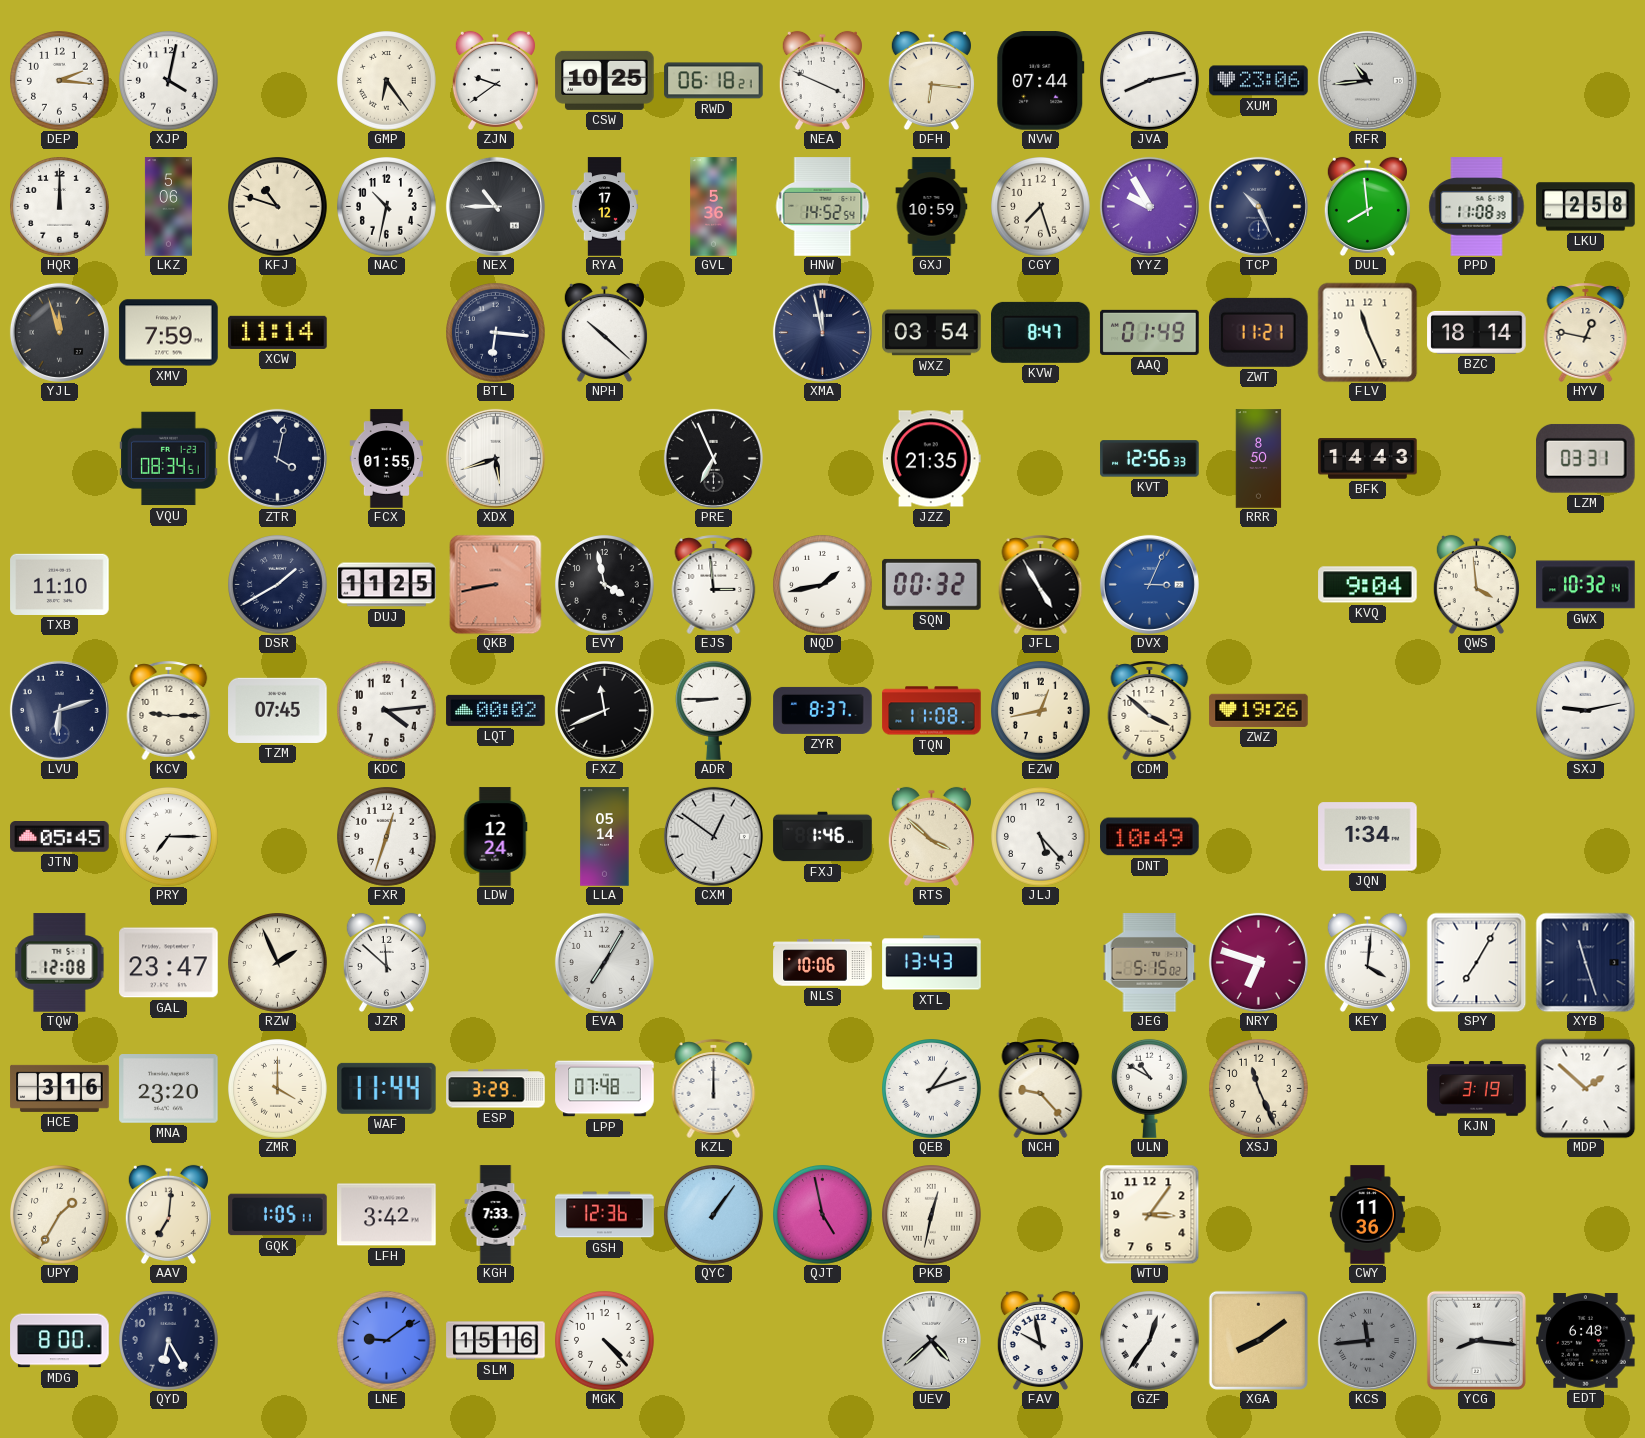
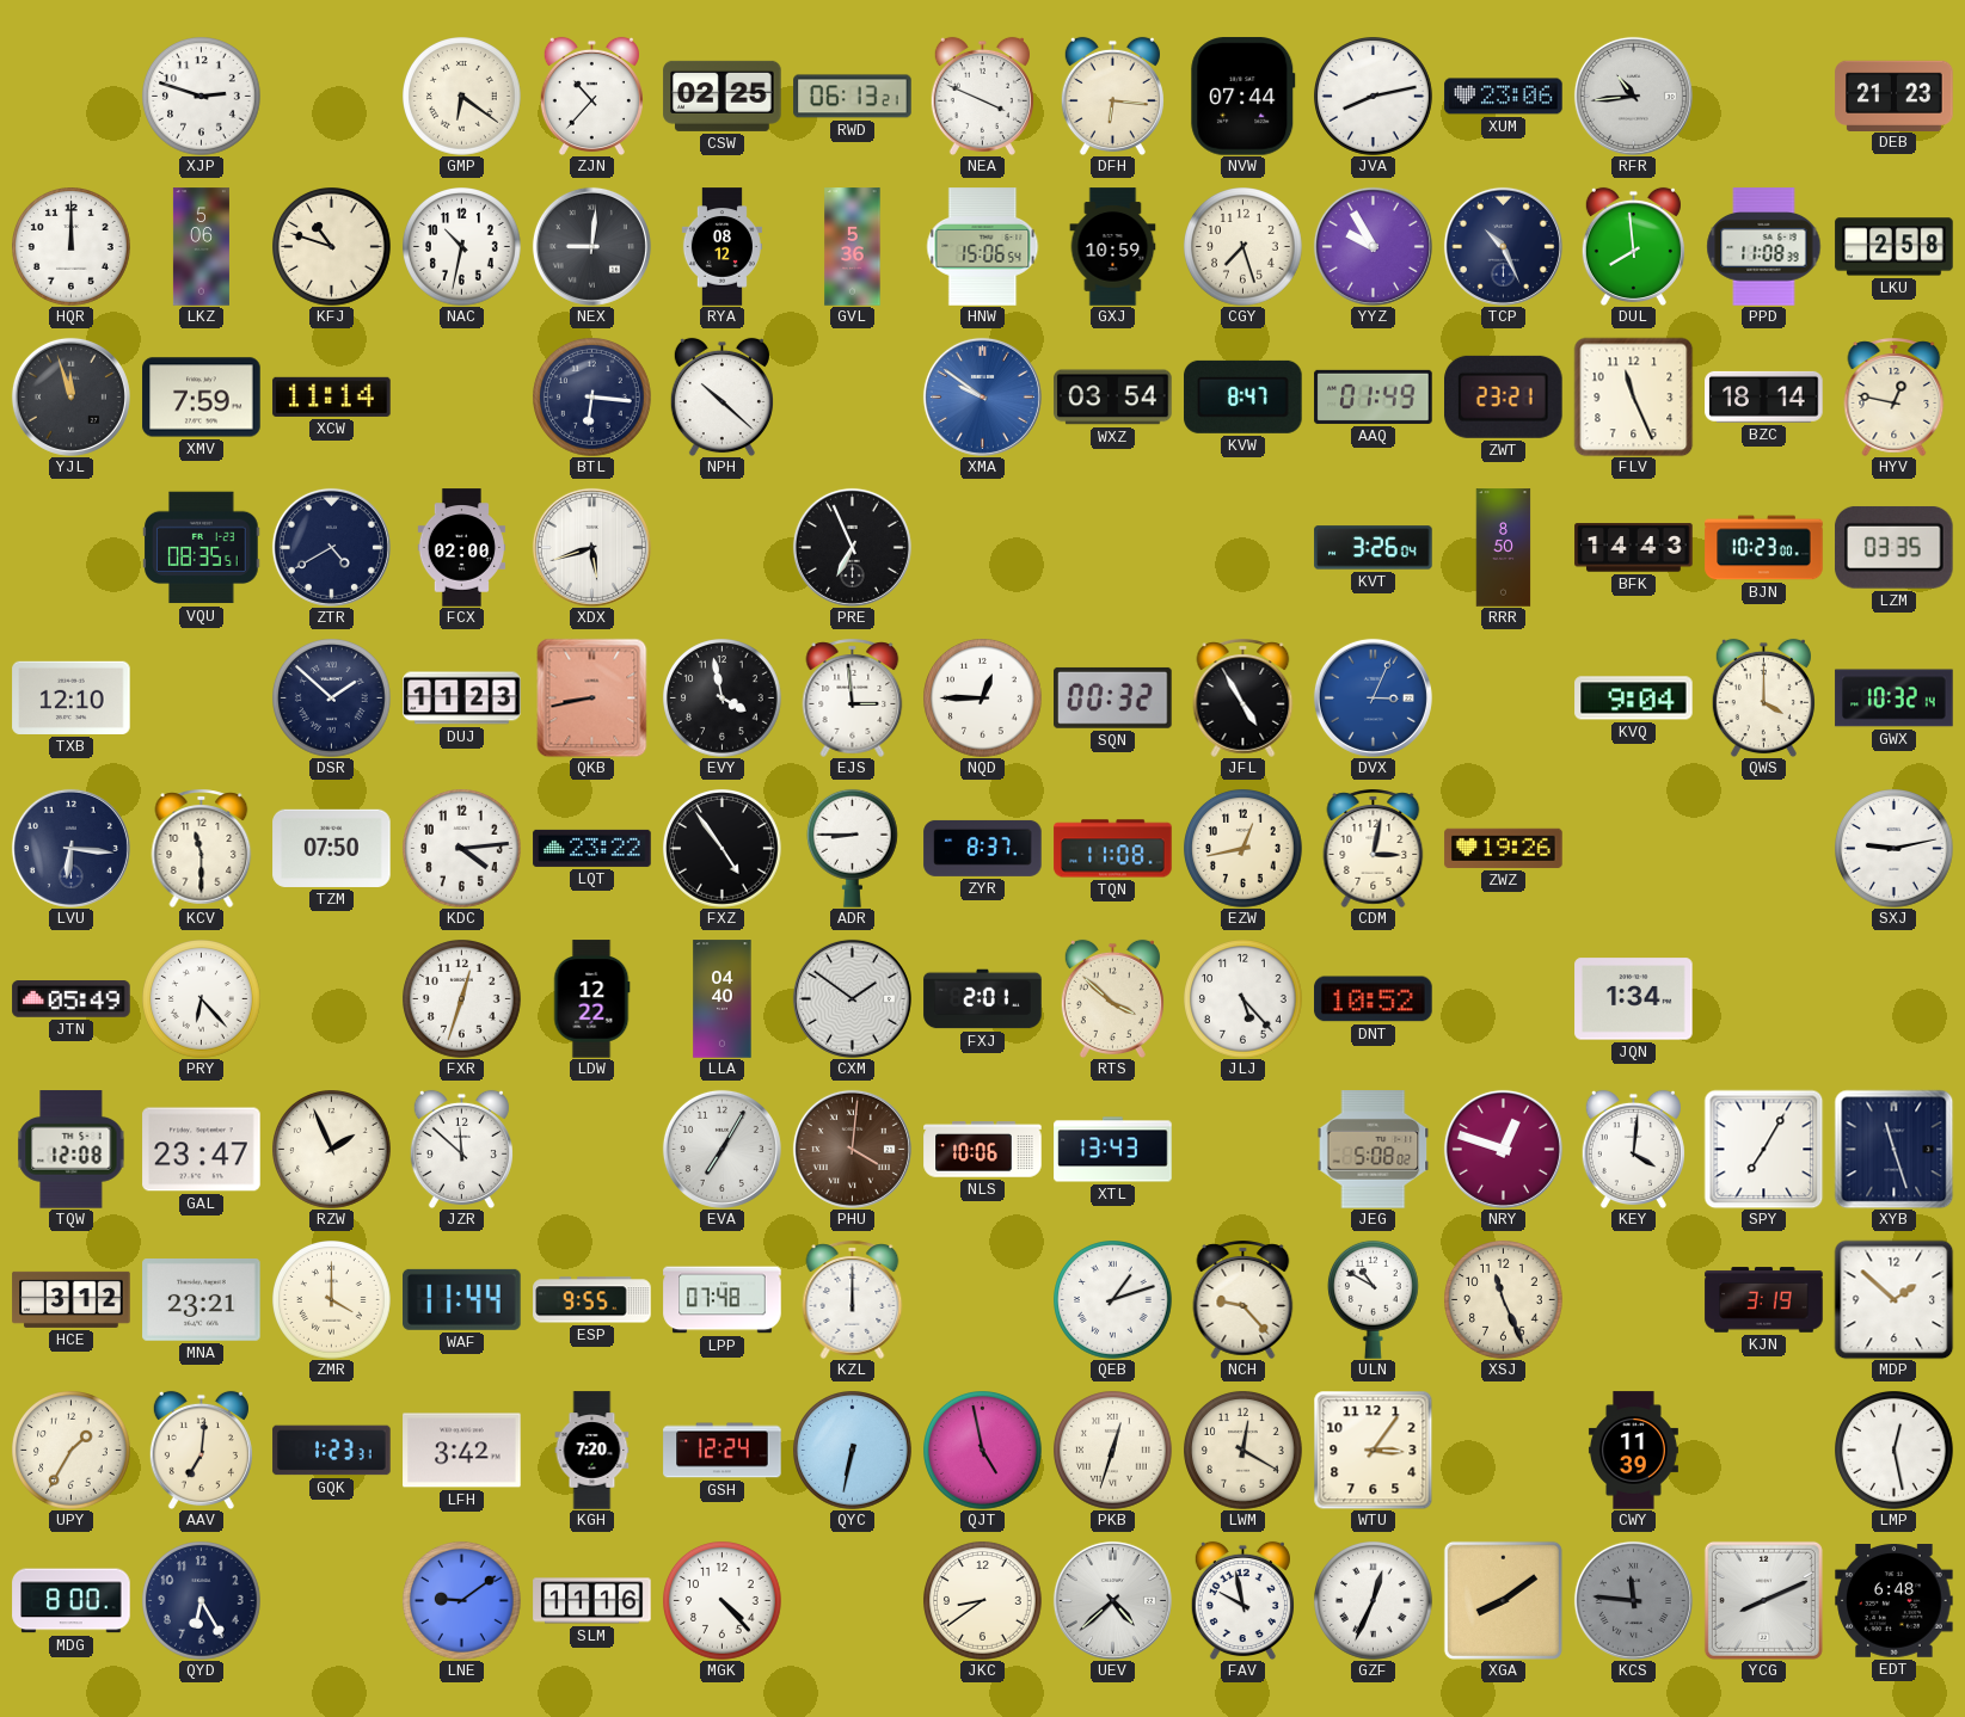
DEP: 2:16 -> none
XJP: 4:02 -> 2:48
GMP: 6:24 -> 6:21
ZJN: 9:39 -> 10:37
CSW: 10:25 -> 02:25
RWD: 06:18 -> 06:13
DEB: none -> 21:23
NEX: 10:45 -> 9:01
RYA: 17:12 -> 08:12
HNW: 14:52 -> 15:06
XMA: 11:58 -> 9:51
XMA dial: navy -> blue
ZWT: 11:21 -> 23:21
VQU: 08:34 -> 08:35
ZTR: 4:02 -> 4:40
FCX: 01:55 -> 02:00
JZZ: 21:35 -> none
KVT: 12:56 -> 3:26
BJN: none -> 10:23
LZM: 03:31 -> 03:35
TXB: 11:10 -> 12:10
DSR: 1:40 -> 1:52
DUJ: 11:25 -> 11:23
NQD: 1:43 -> 12:45
QWS: 3:59 -> 4:00
LVU: 6:12 -> 6:16
KCV: 9:15 -> 11:30
TZM: 07:45 -> 07:50
LQT: 00:02 -> 23:22
FXZ: 11:41 -> 4:54
CDM: 3:52 -> 3:02
JTN: 05:45 -> 05:49
PRY: 7:15 -> 6:23
LDW: 12:24 -> 12:22
LLA: 05:14 -> 04:40
CXM: 12:51 -> 1:51
FXJ: 1:46 -> 2:01
DNT: 10:49 -> 10:52
PHU: none -> 4:01
JEG: 5:15 -> 5:08
NRY: 6:48 -> 12:48
HCE: 3:16 -> 3:12
MNA: 23:20 -> 23:21
ESP: 3:29 -> 9:55
GQK: 1:05 -> 1:23
KGH: 7:33 -> 7:20
GSH: 12:36 -> 12:24
QYC: 1:06 -> 6:32
PKB: 12:32 -> 12:33
LWM: none -> 12:20
CWY: 11:36 -> 11:39
LMP: none -> 12:28
SLM: 15:16 -> 11:16
JKC: none -> 8:39
GZF: 12:36 -> 12:34
KCS: 11:44 -> 11:46
YCG: 8:16 -> 8:11
